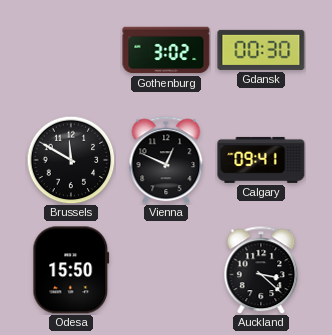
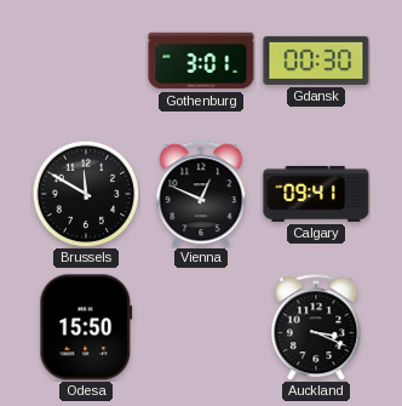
Gothenburg: 3:02 -> 3:01
Auckland: 3:22 -> 3:19
